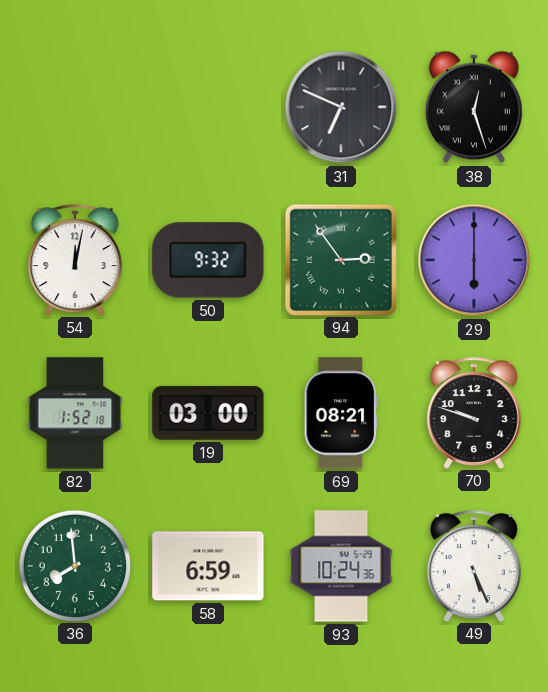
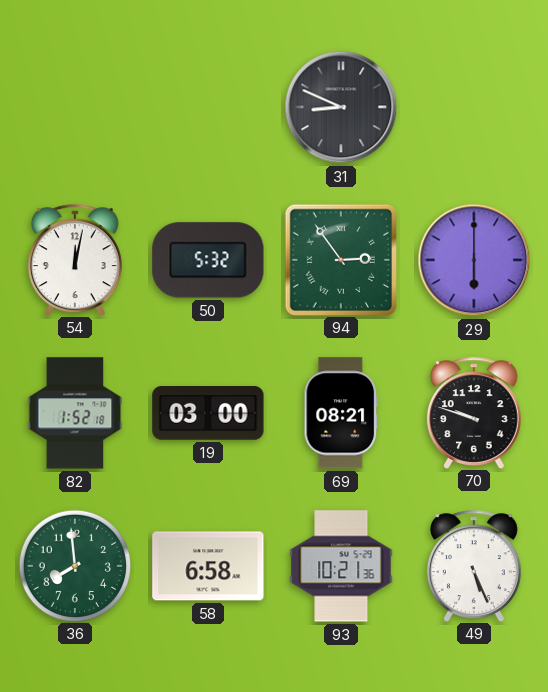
31: 6:49 -> 8:49
38: 12:27 -> none
50: 9:32 -> 5:32
58: 6:59 -> 6:58
93: 10:24 -> 10:21
